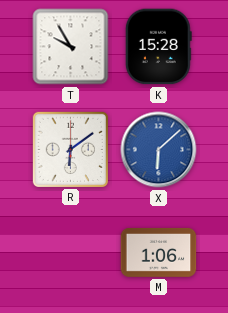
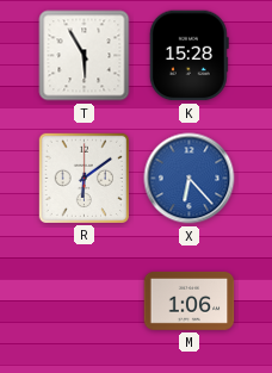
T: 9:55 -> 5:55
X: 6:08 -> 6:23
